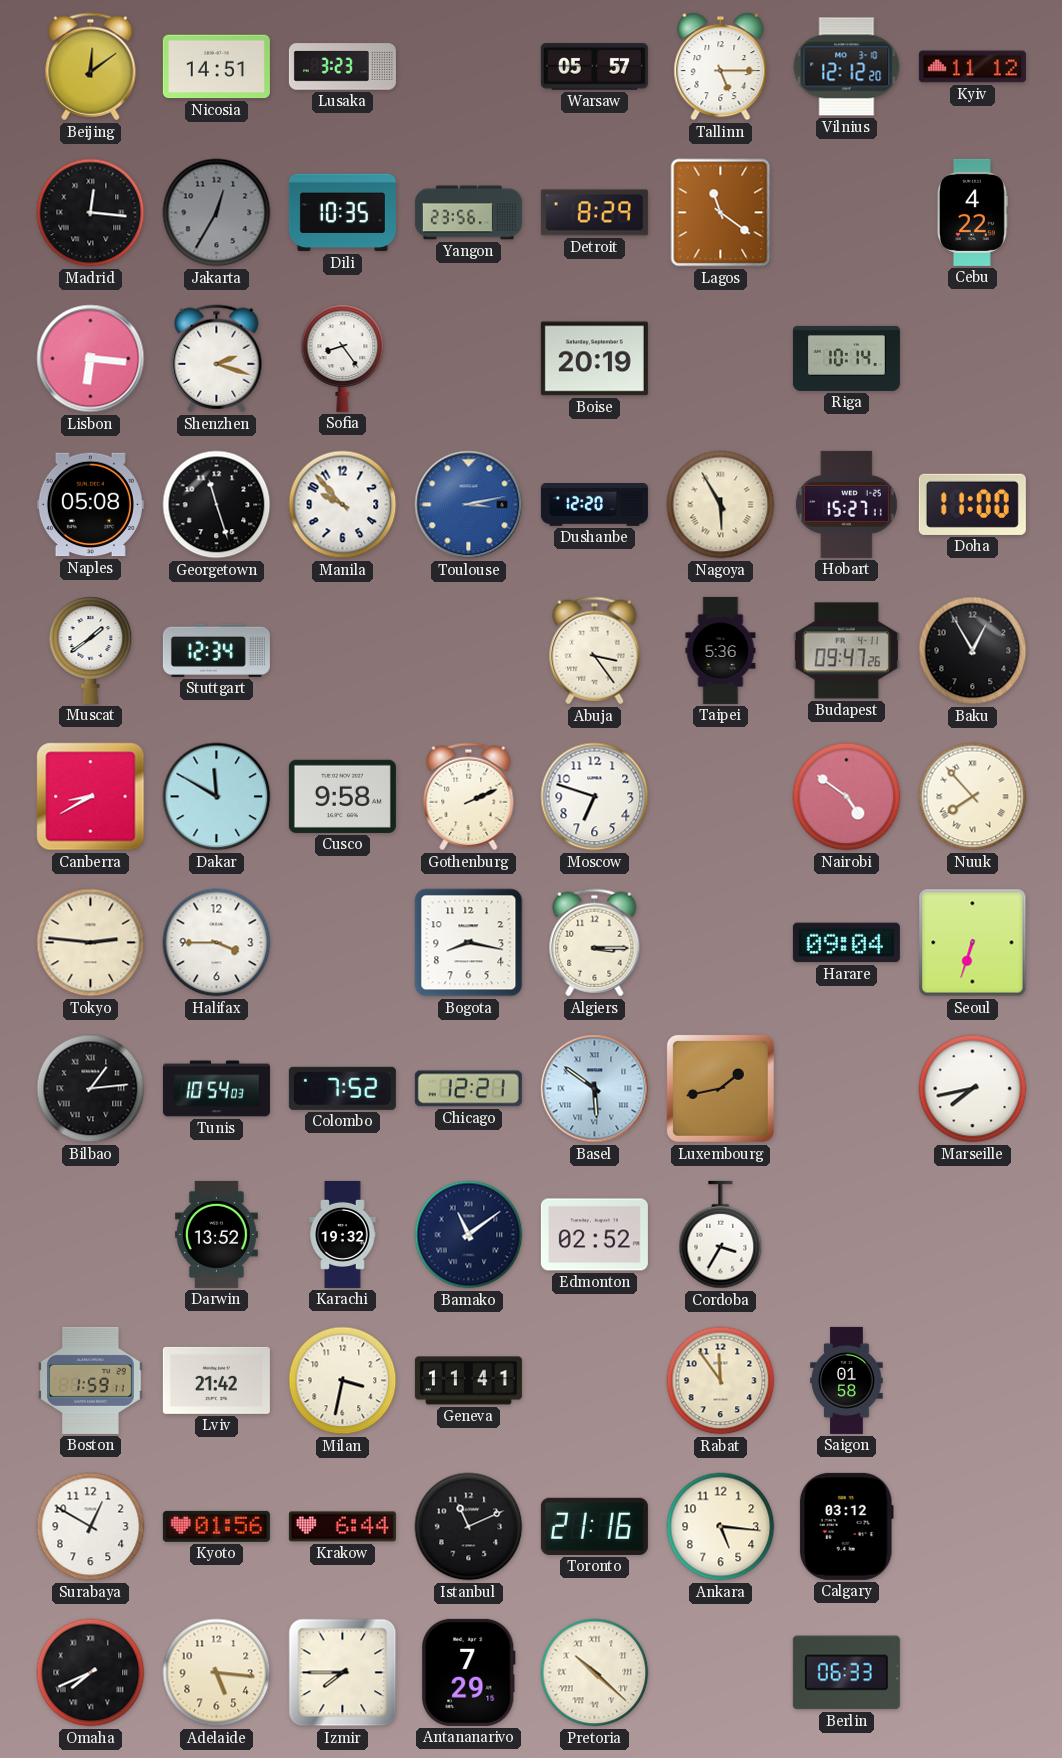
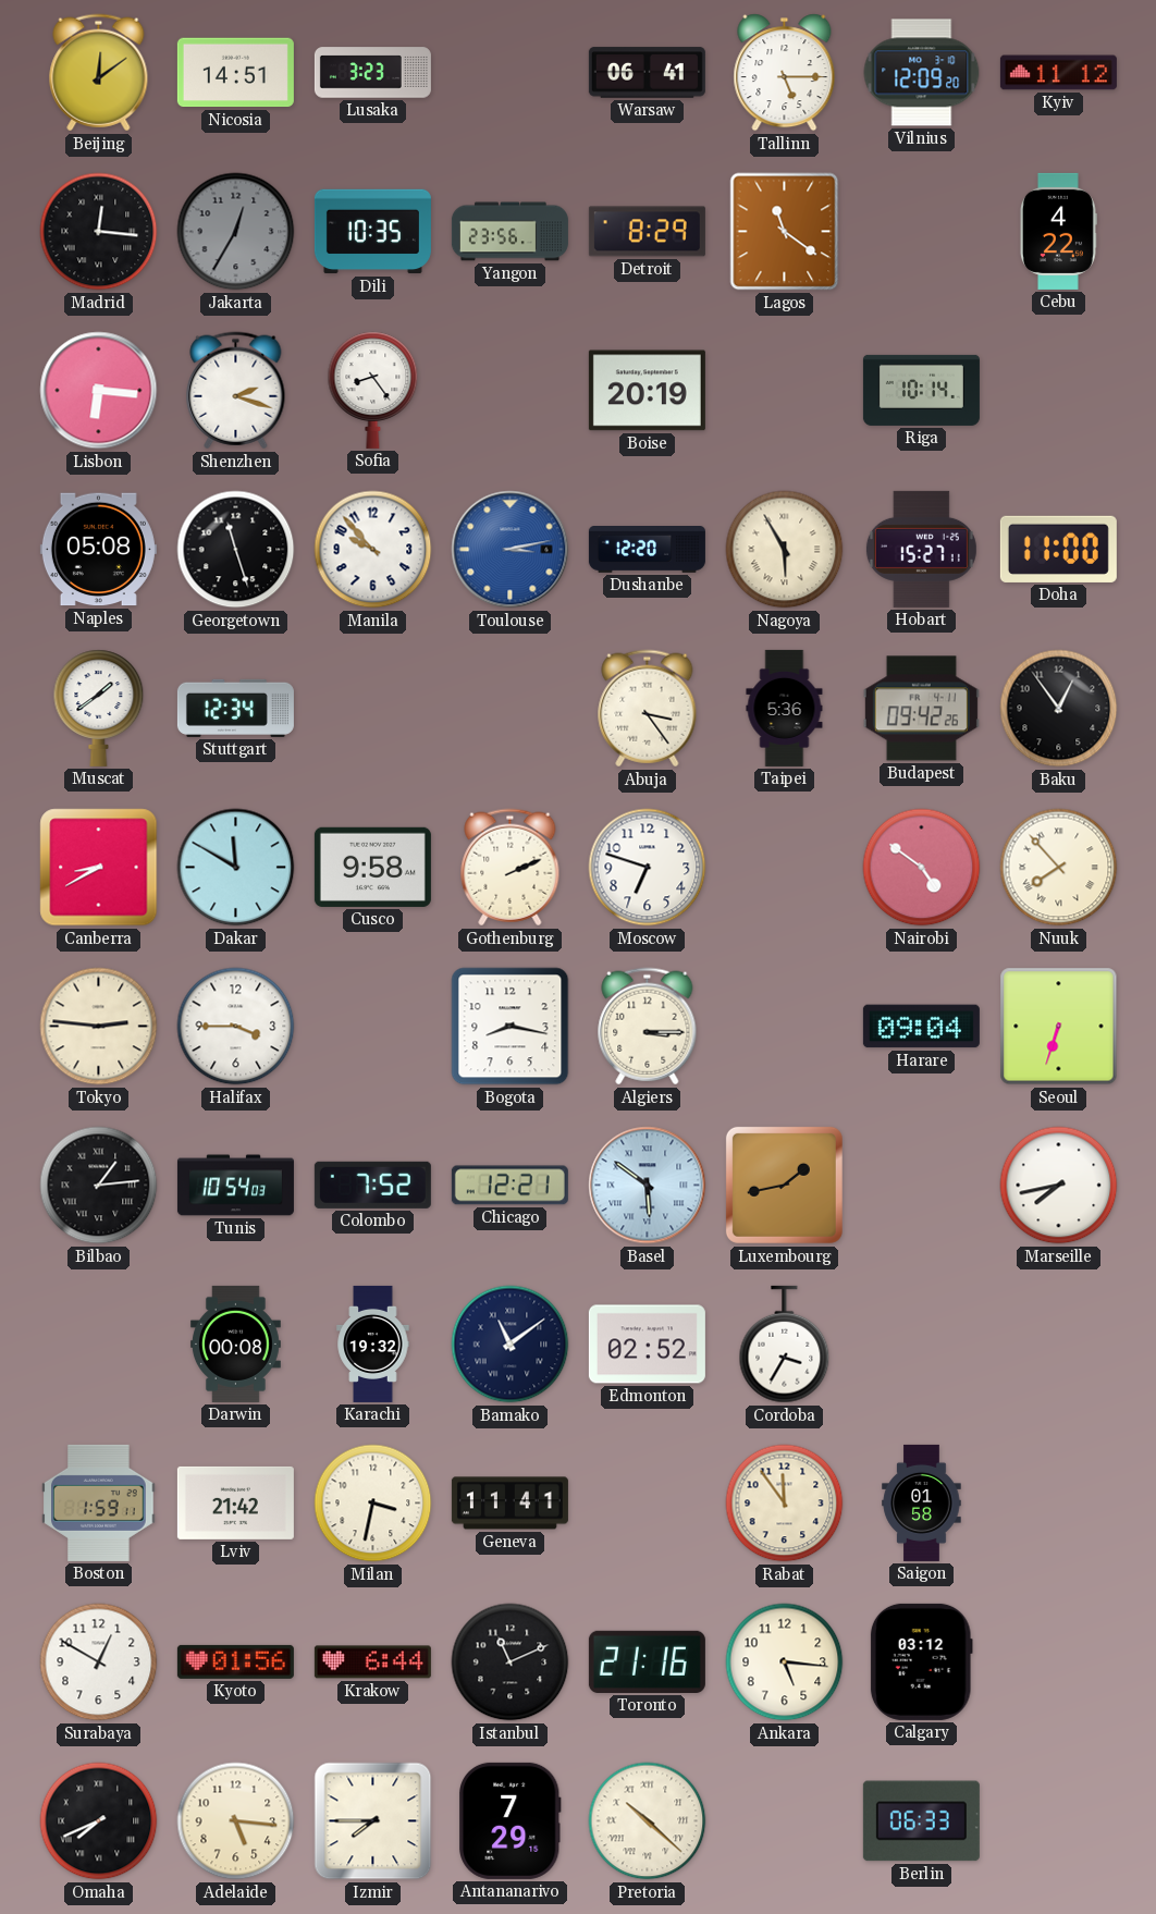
Warsaw: 05:57 -> 06:41
Vilnius: 12:12 -> 12:09
Budapest: 09:47 -> 09:42
Baku: 12:55 -> 12:54
Darwin: 13:52 -> 00:08
